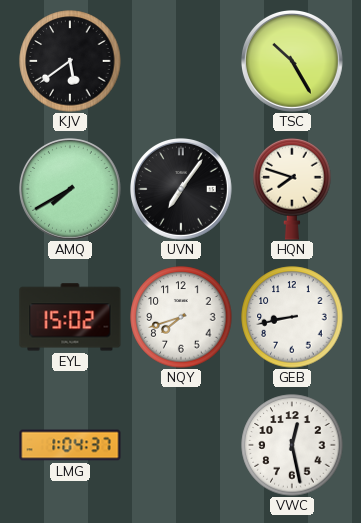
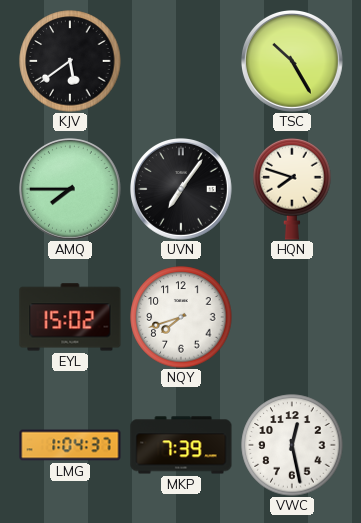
AMQ: 7:40 -> 7:45
GEB: 8:43 -> none
MKP: none -> 7:39
